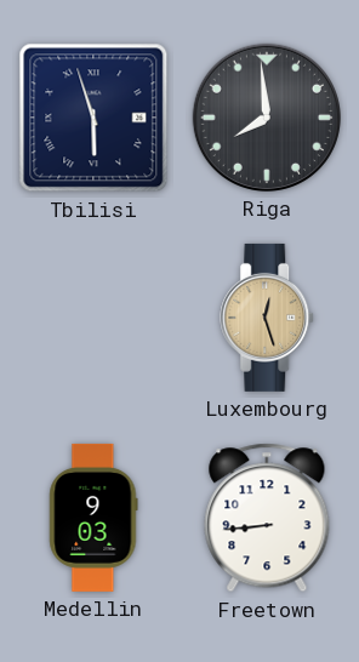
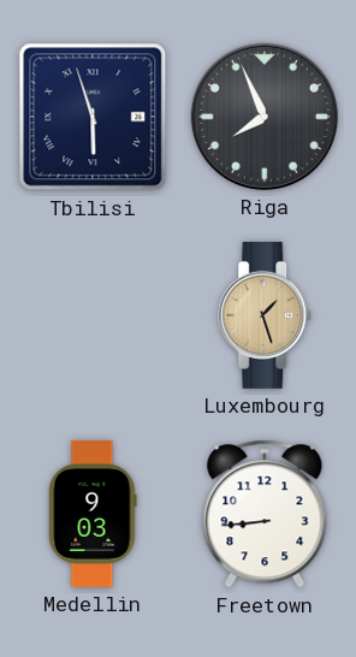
Riga: 7:59 -> 7:56
Luxembourg: 12:27 -> 1:27
